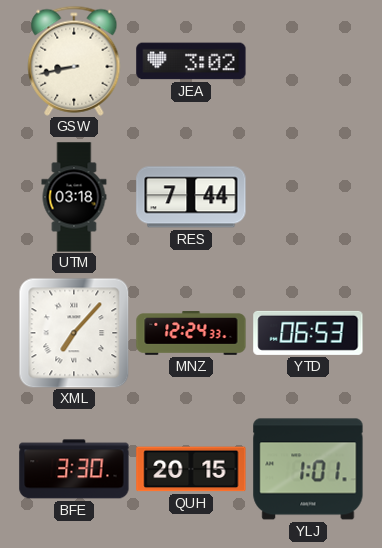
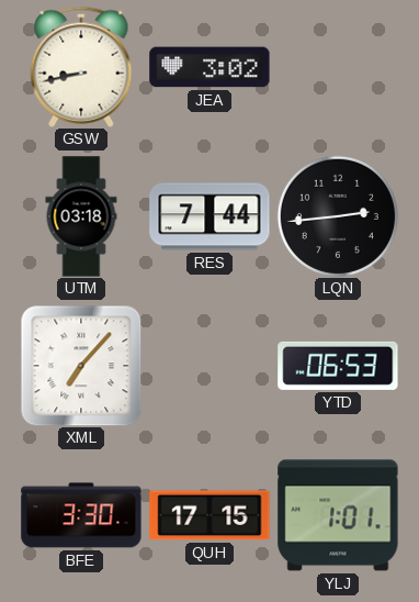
LQN: none -> 2:44
MNZ: 12:24 -> none
QUH: 20:15 -> 17:15
